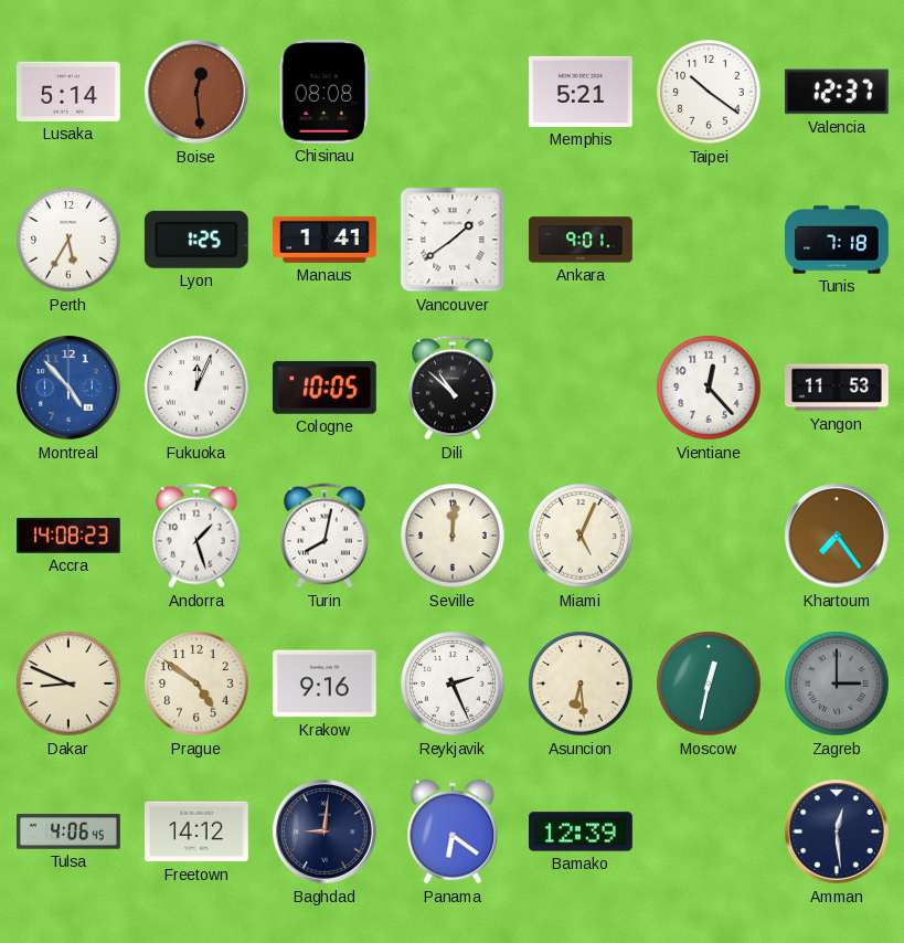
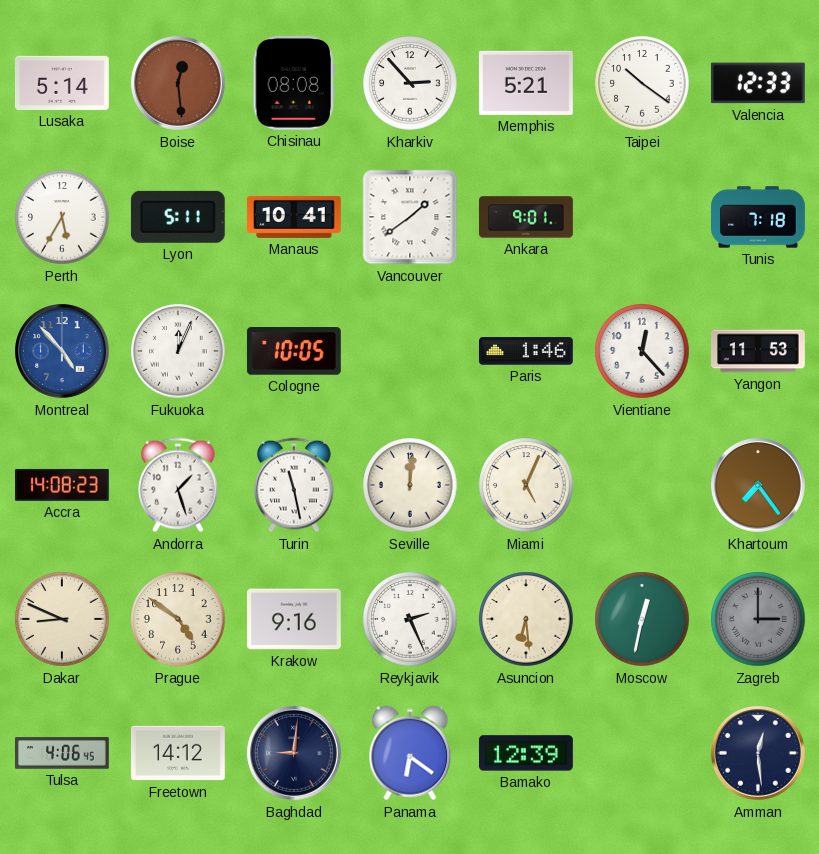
Kharkiv: none -> 2:53
Valencia: 12:37 -> 12:33
Lyon: 1:25 -> 5:11
Manaus: 1:41 -> 10:41
Dili: 10:52 -> none
Paris: none -> 1:46
Turin: 8:02 -> 11:28
